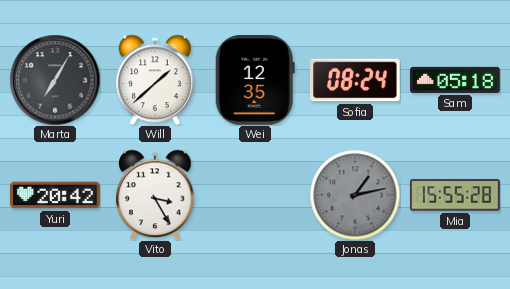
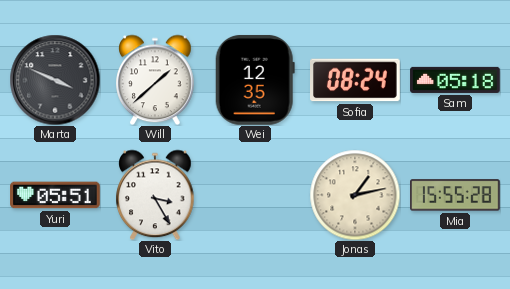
Marta: 7:05 -> 3:49
Yuri: 20:42 -> 05:51
Jonas dial: grey -> cream
